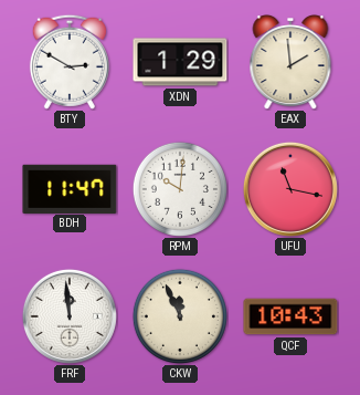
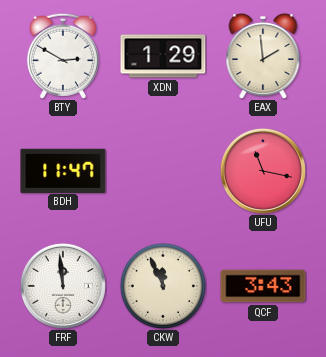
RPM: 10:01 -> none
QCF: 10:43 -> 3:43
